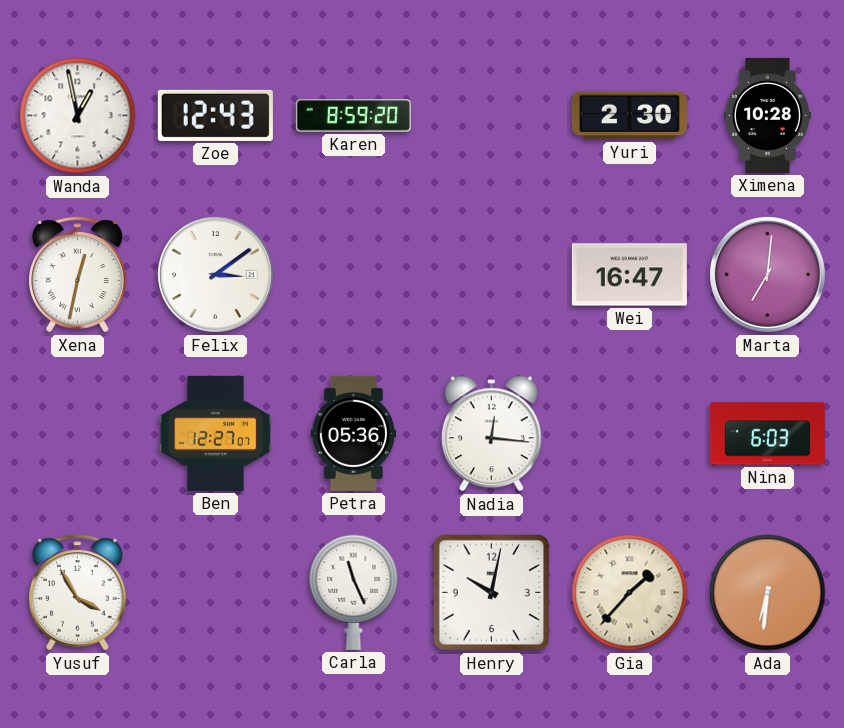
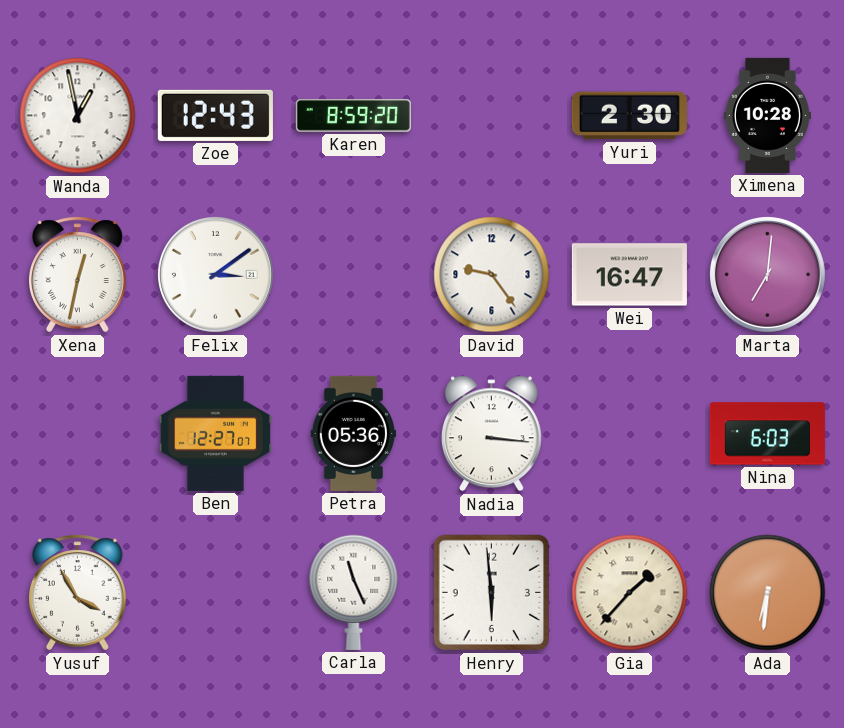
David: none -> 9:24
Nadia: 12:16 -> 3:16
Henry: 10:02 -> 5:59
